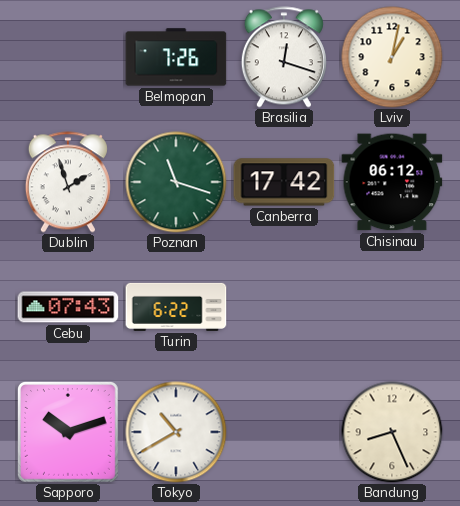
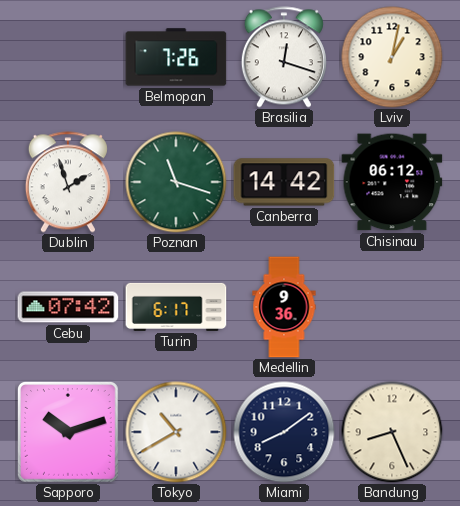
Canberra: 17:42 -> 14:42
Cebu: 07:43 -> 07:42
Turin: 6:22 -> 6:17
Medellin: none -> 9:36
Miami: none -> 8:09
